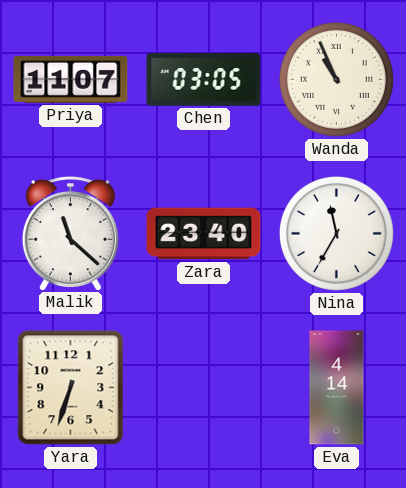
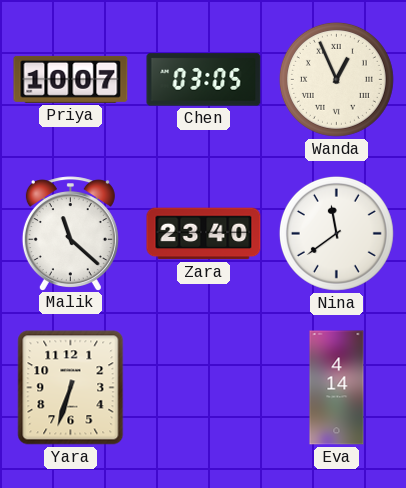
Priya: 11:07 -> 10:07
Wanda: 10:56 -> 12:56
Nina: 11:35 -> 11:39
